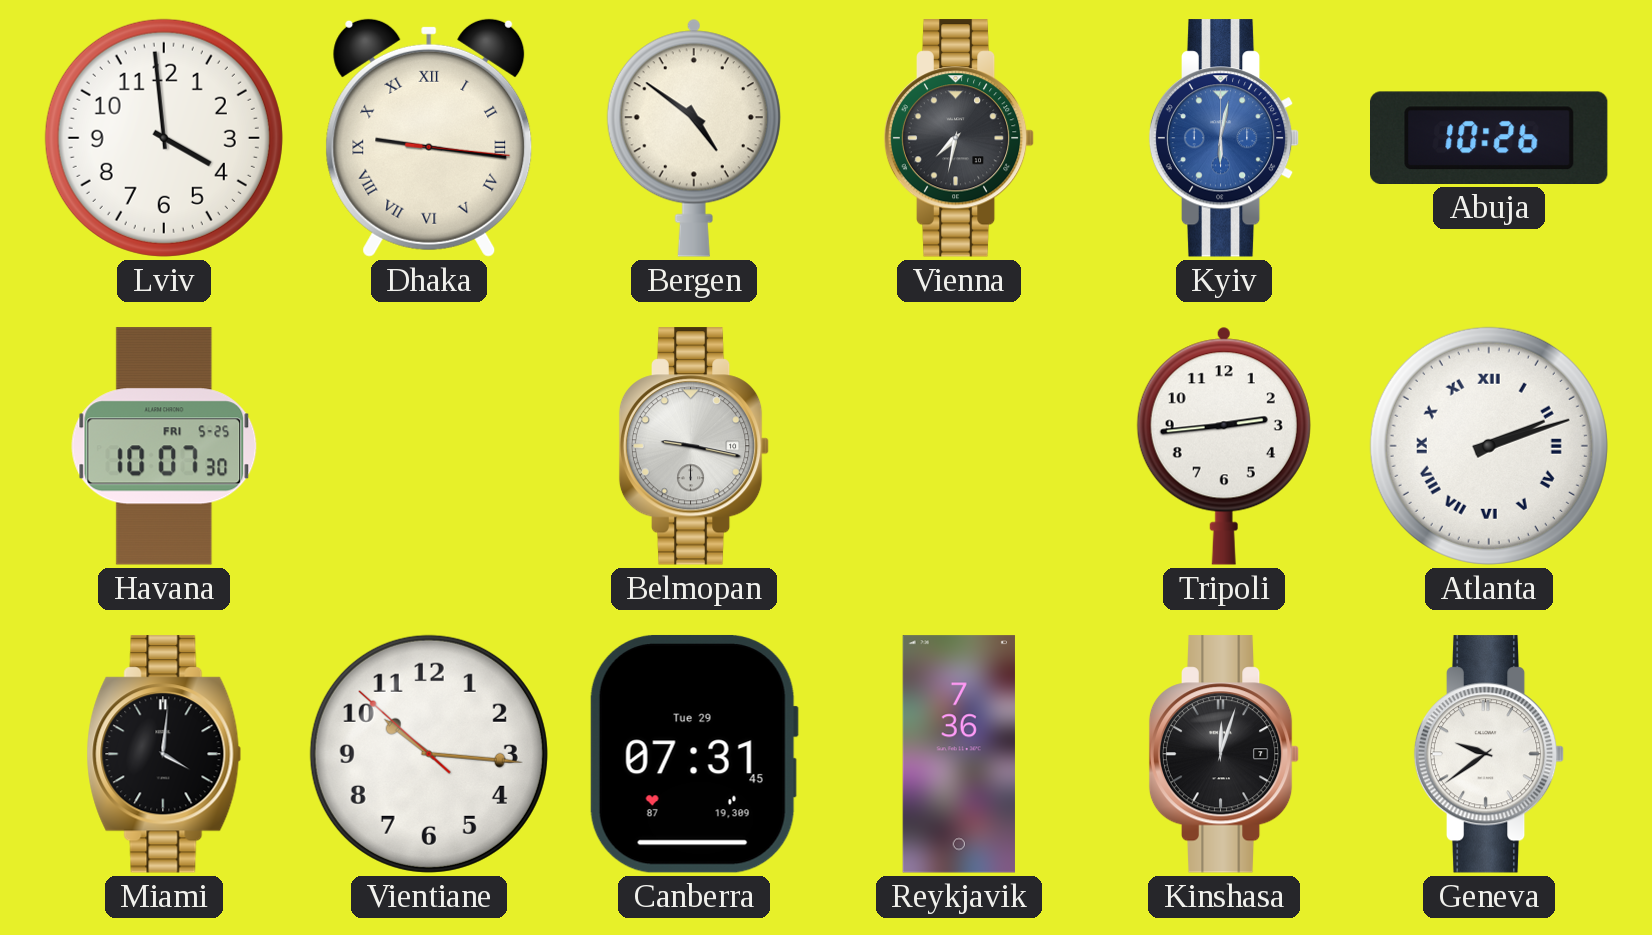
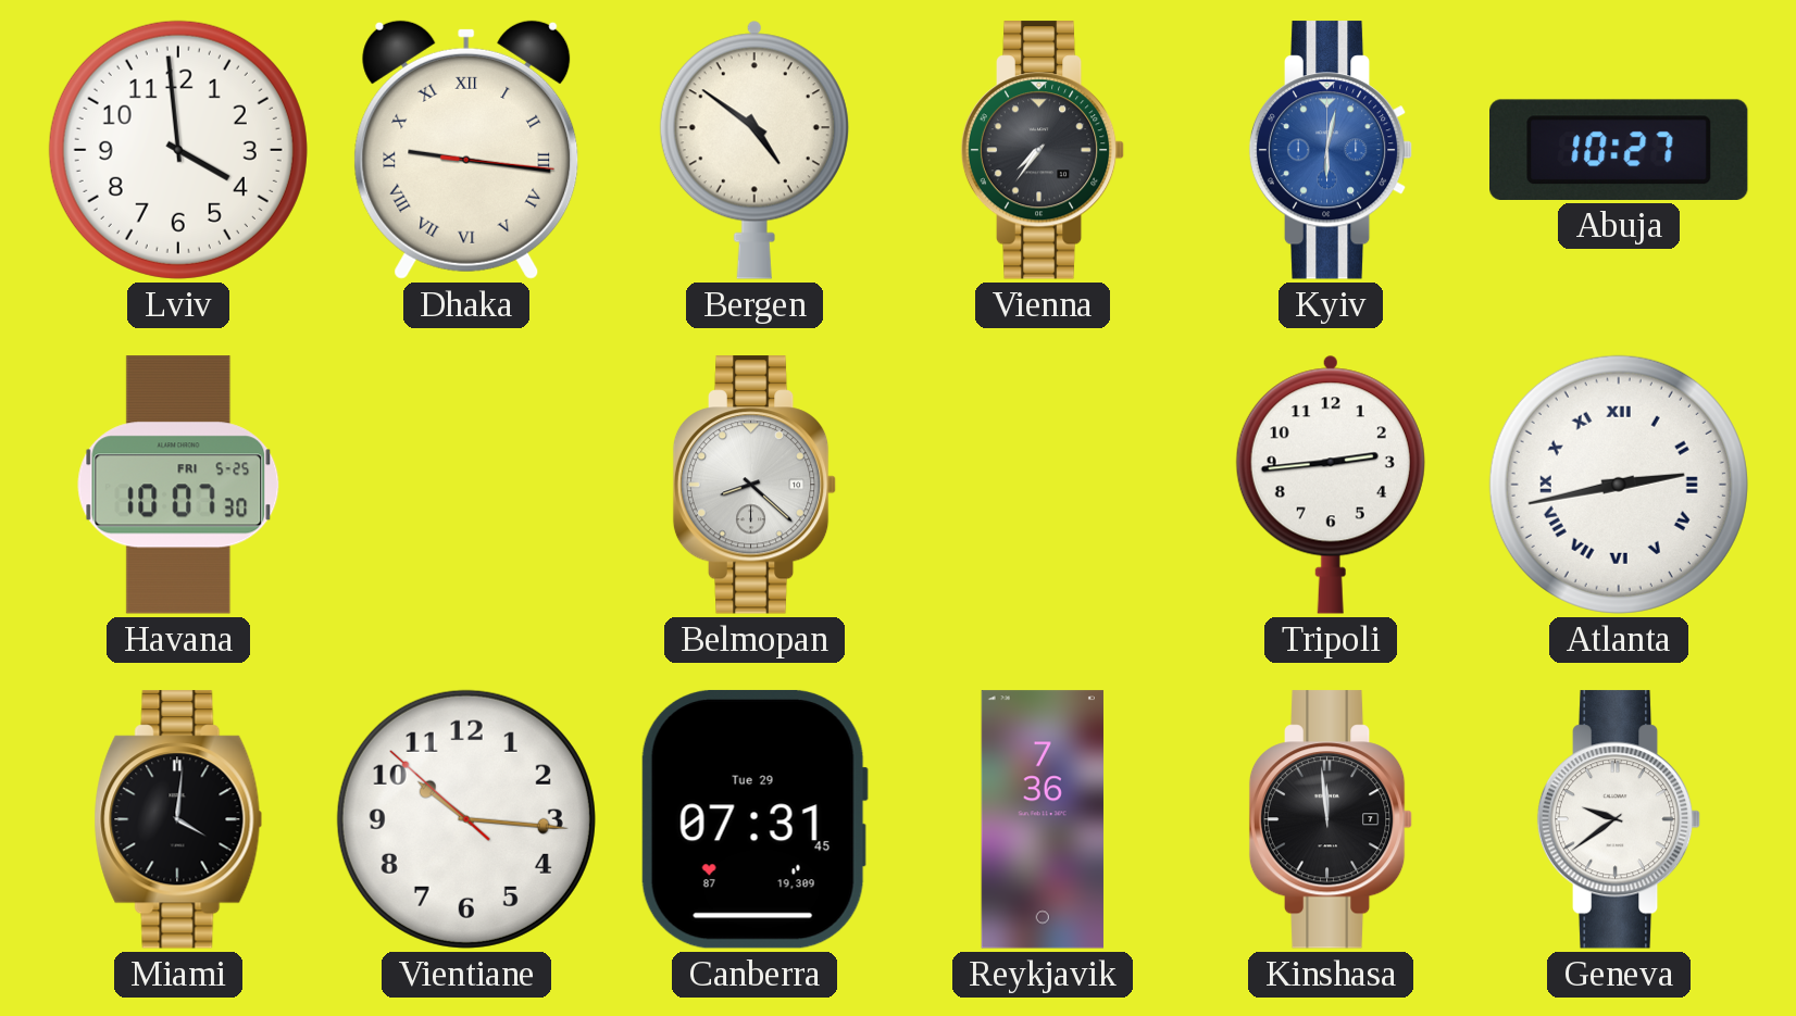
Vienna: 7:32 -> 7:36
Abuja: 10:26 -> 10:27
Belmopan: 9:17 -> 8:22
Atlanta: 2:12 -> 2:43
Kinshasa: 12:03 -> 11:59
